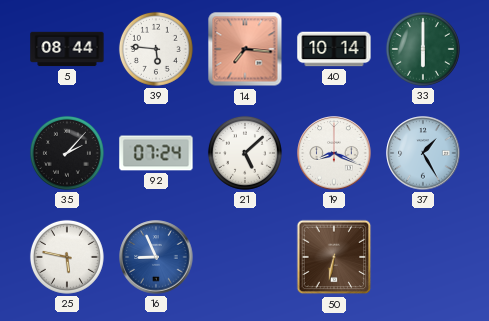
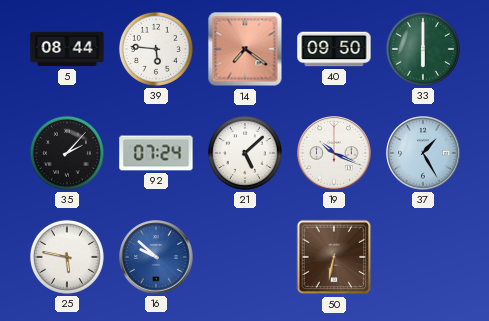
14: 7:16 -> 7:21
40: 10:14 -> 09:50
19: 8:19 -> 10:19
16: 8:56 -> 9:52
